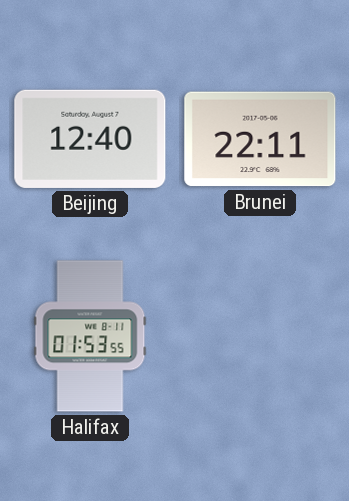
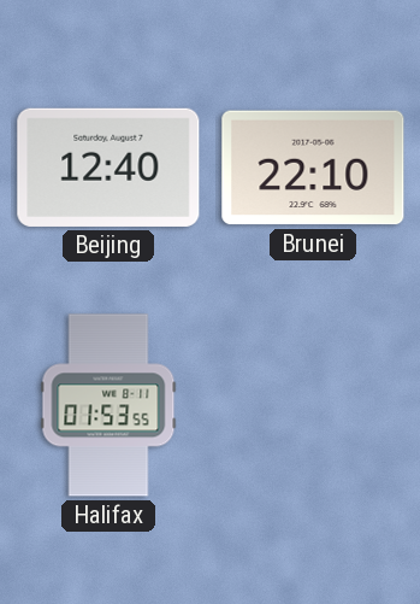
Brunei: 22:11 -> 22:10
